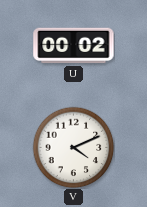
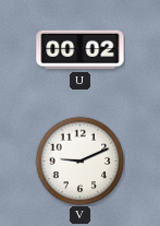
V: 4:11 -> 9:11
